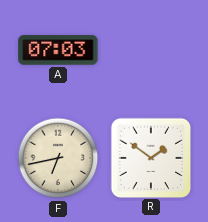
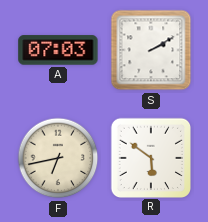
S: none -> 2:10
R: 1:51 -> 5:51
